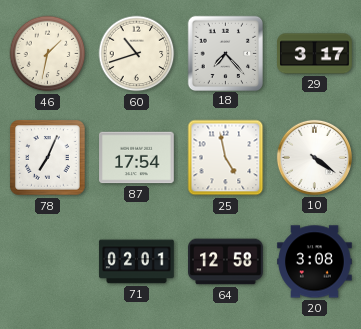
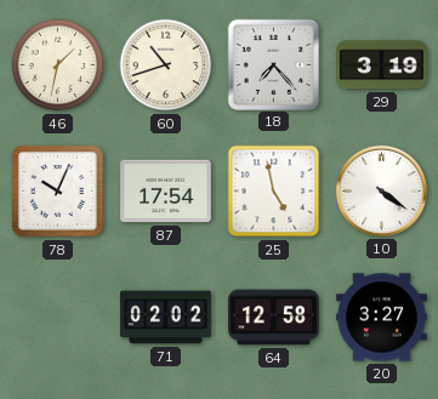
29: 3:17 -> 3:19
78: 7:04 -> 10:04
71: 02:01 -> 02:02
20: 3:08 -> 3:27
